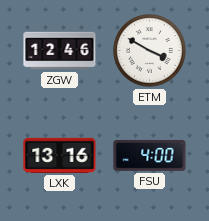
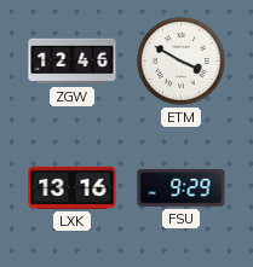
FSU: 4:00 -> 9:29
